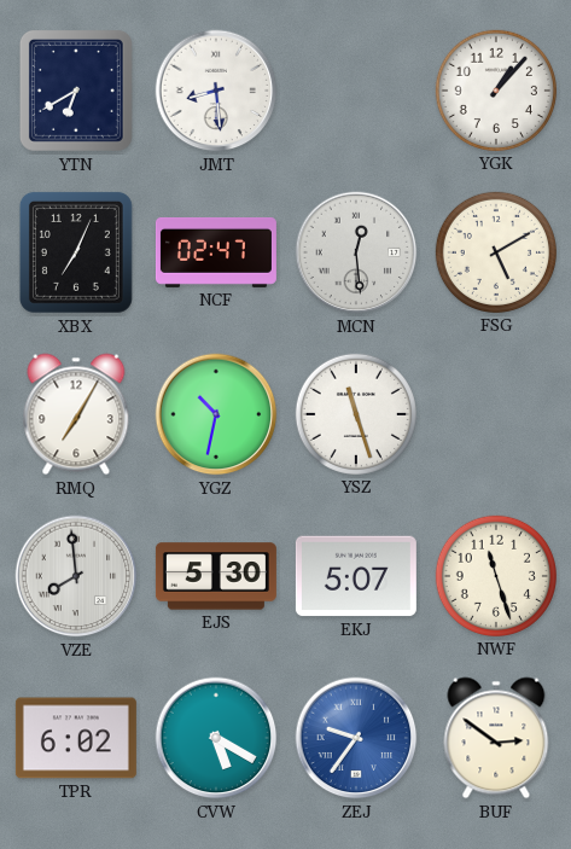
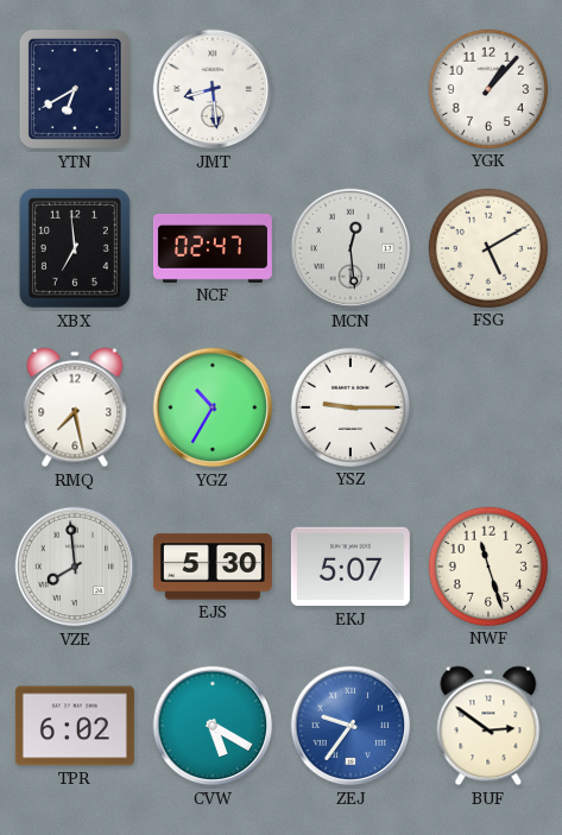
XBX: 7:04 -> 6:59
RMQ: 7:05 -> 7:28
YGZ: 10:32 -> 10:35
YSZ: 11:27 -> 9:15
